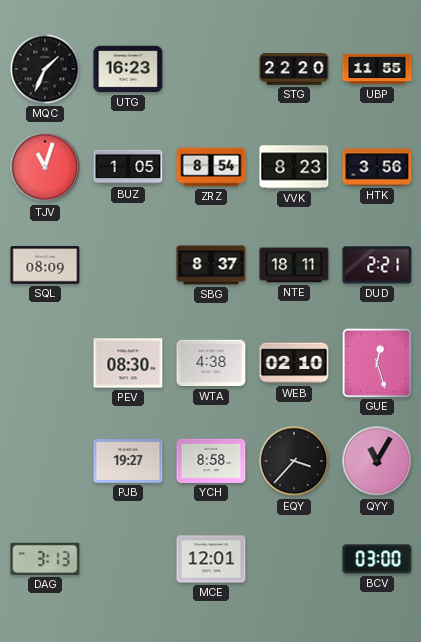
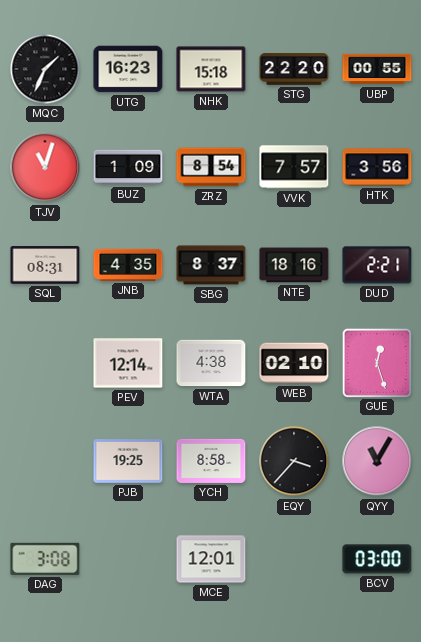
NHK: none -> 15:18
UBP: 11:55 -> 00:55
BUZ: 1:05 -> 1:09
VVK: 8:23 -> 7:57
SQL: 08:09 -> 08:31
JNB: none -> 4:35
NTE: 18:11 -> 18:16
PEV: 08:30 -> 12:14
PJB: 19:27 -> 19:25
DAG: 3:13 -> 3:08
